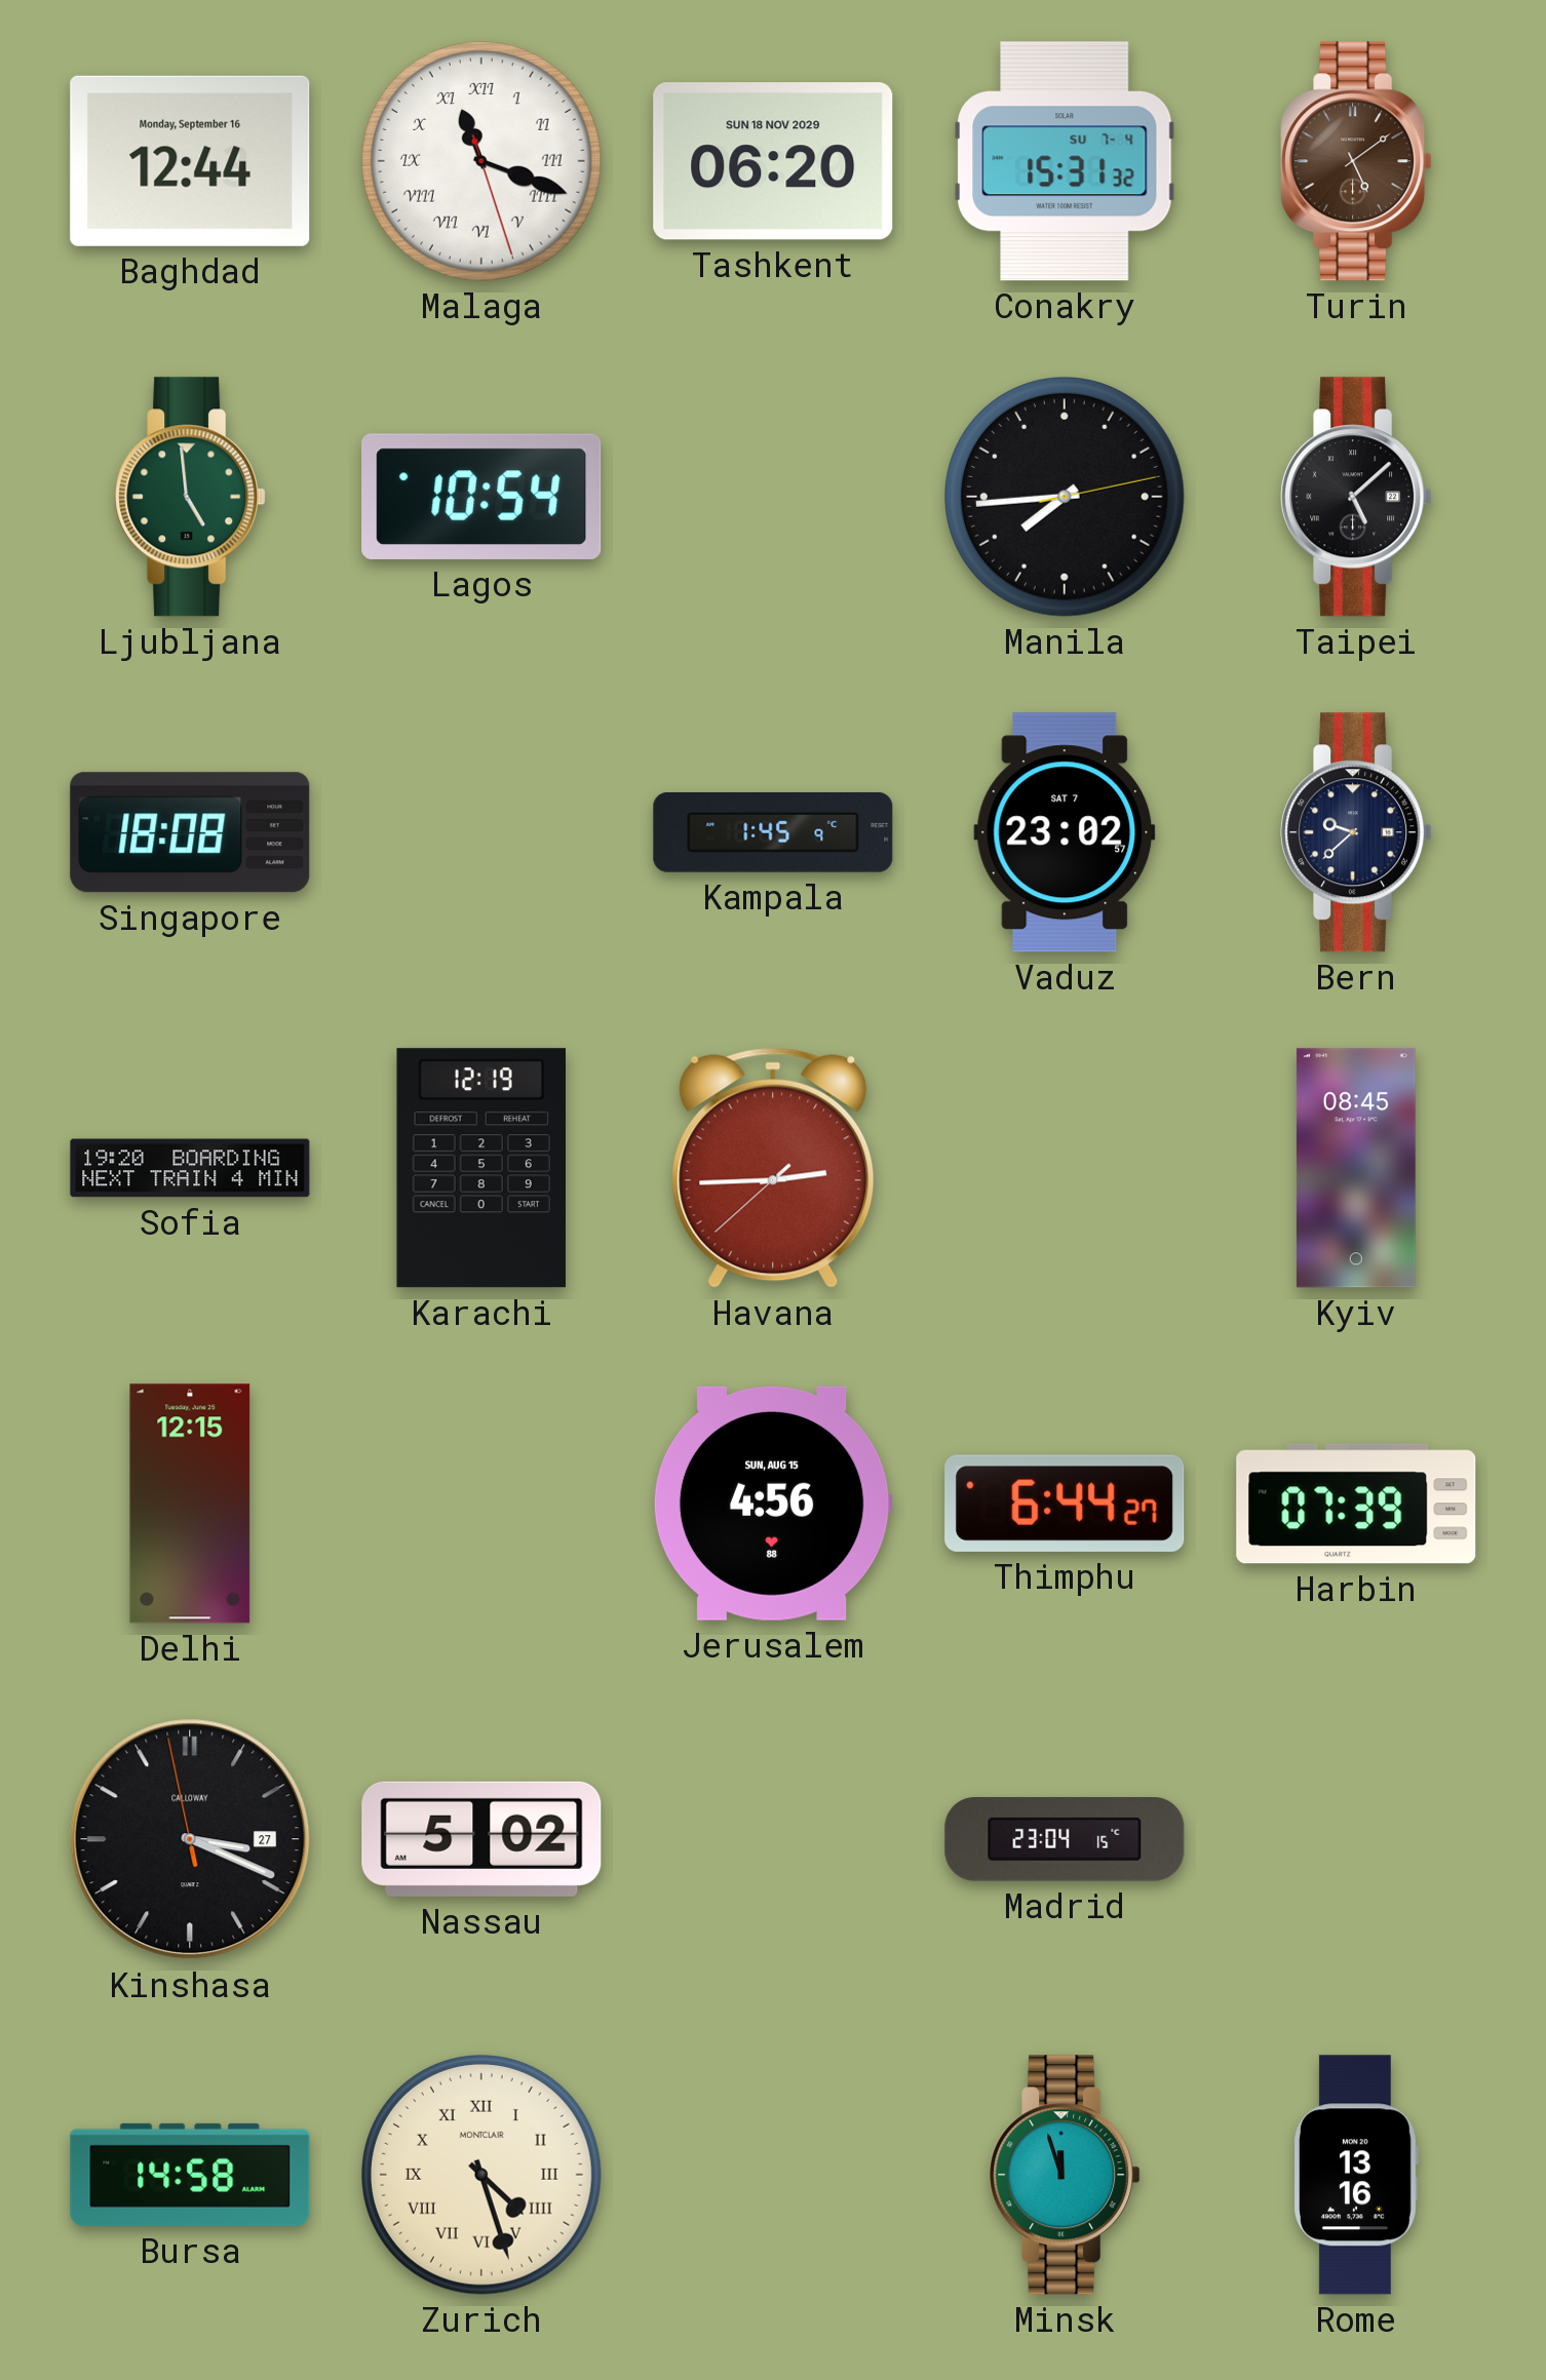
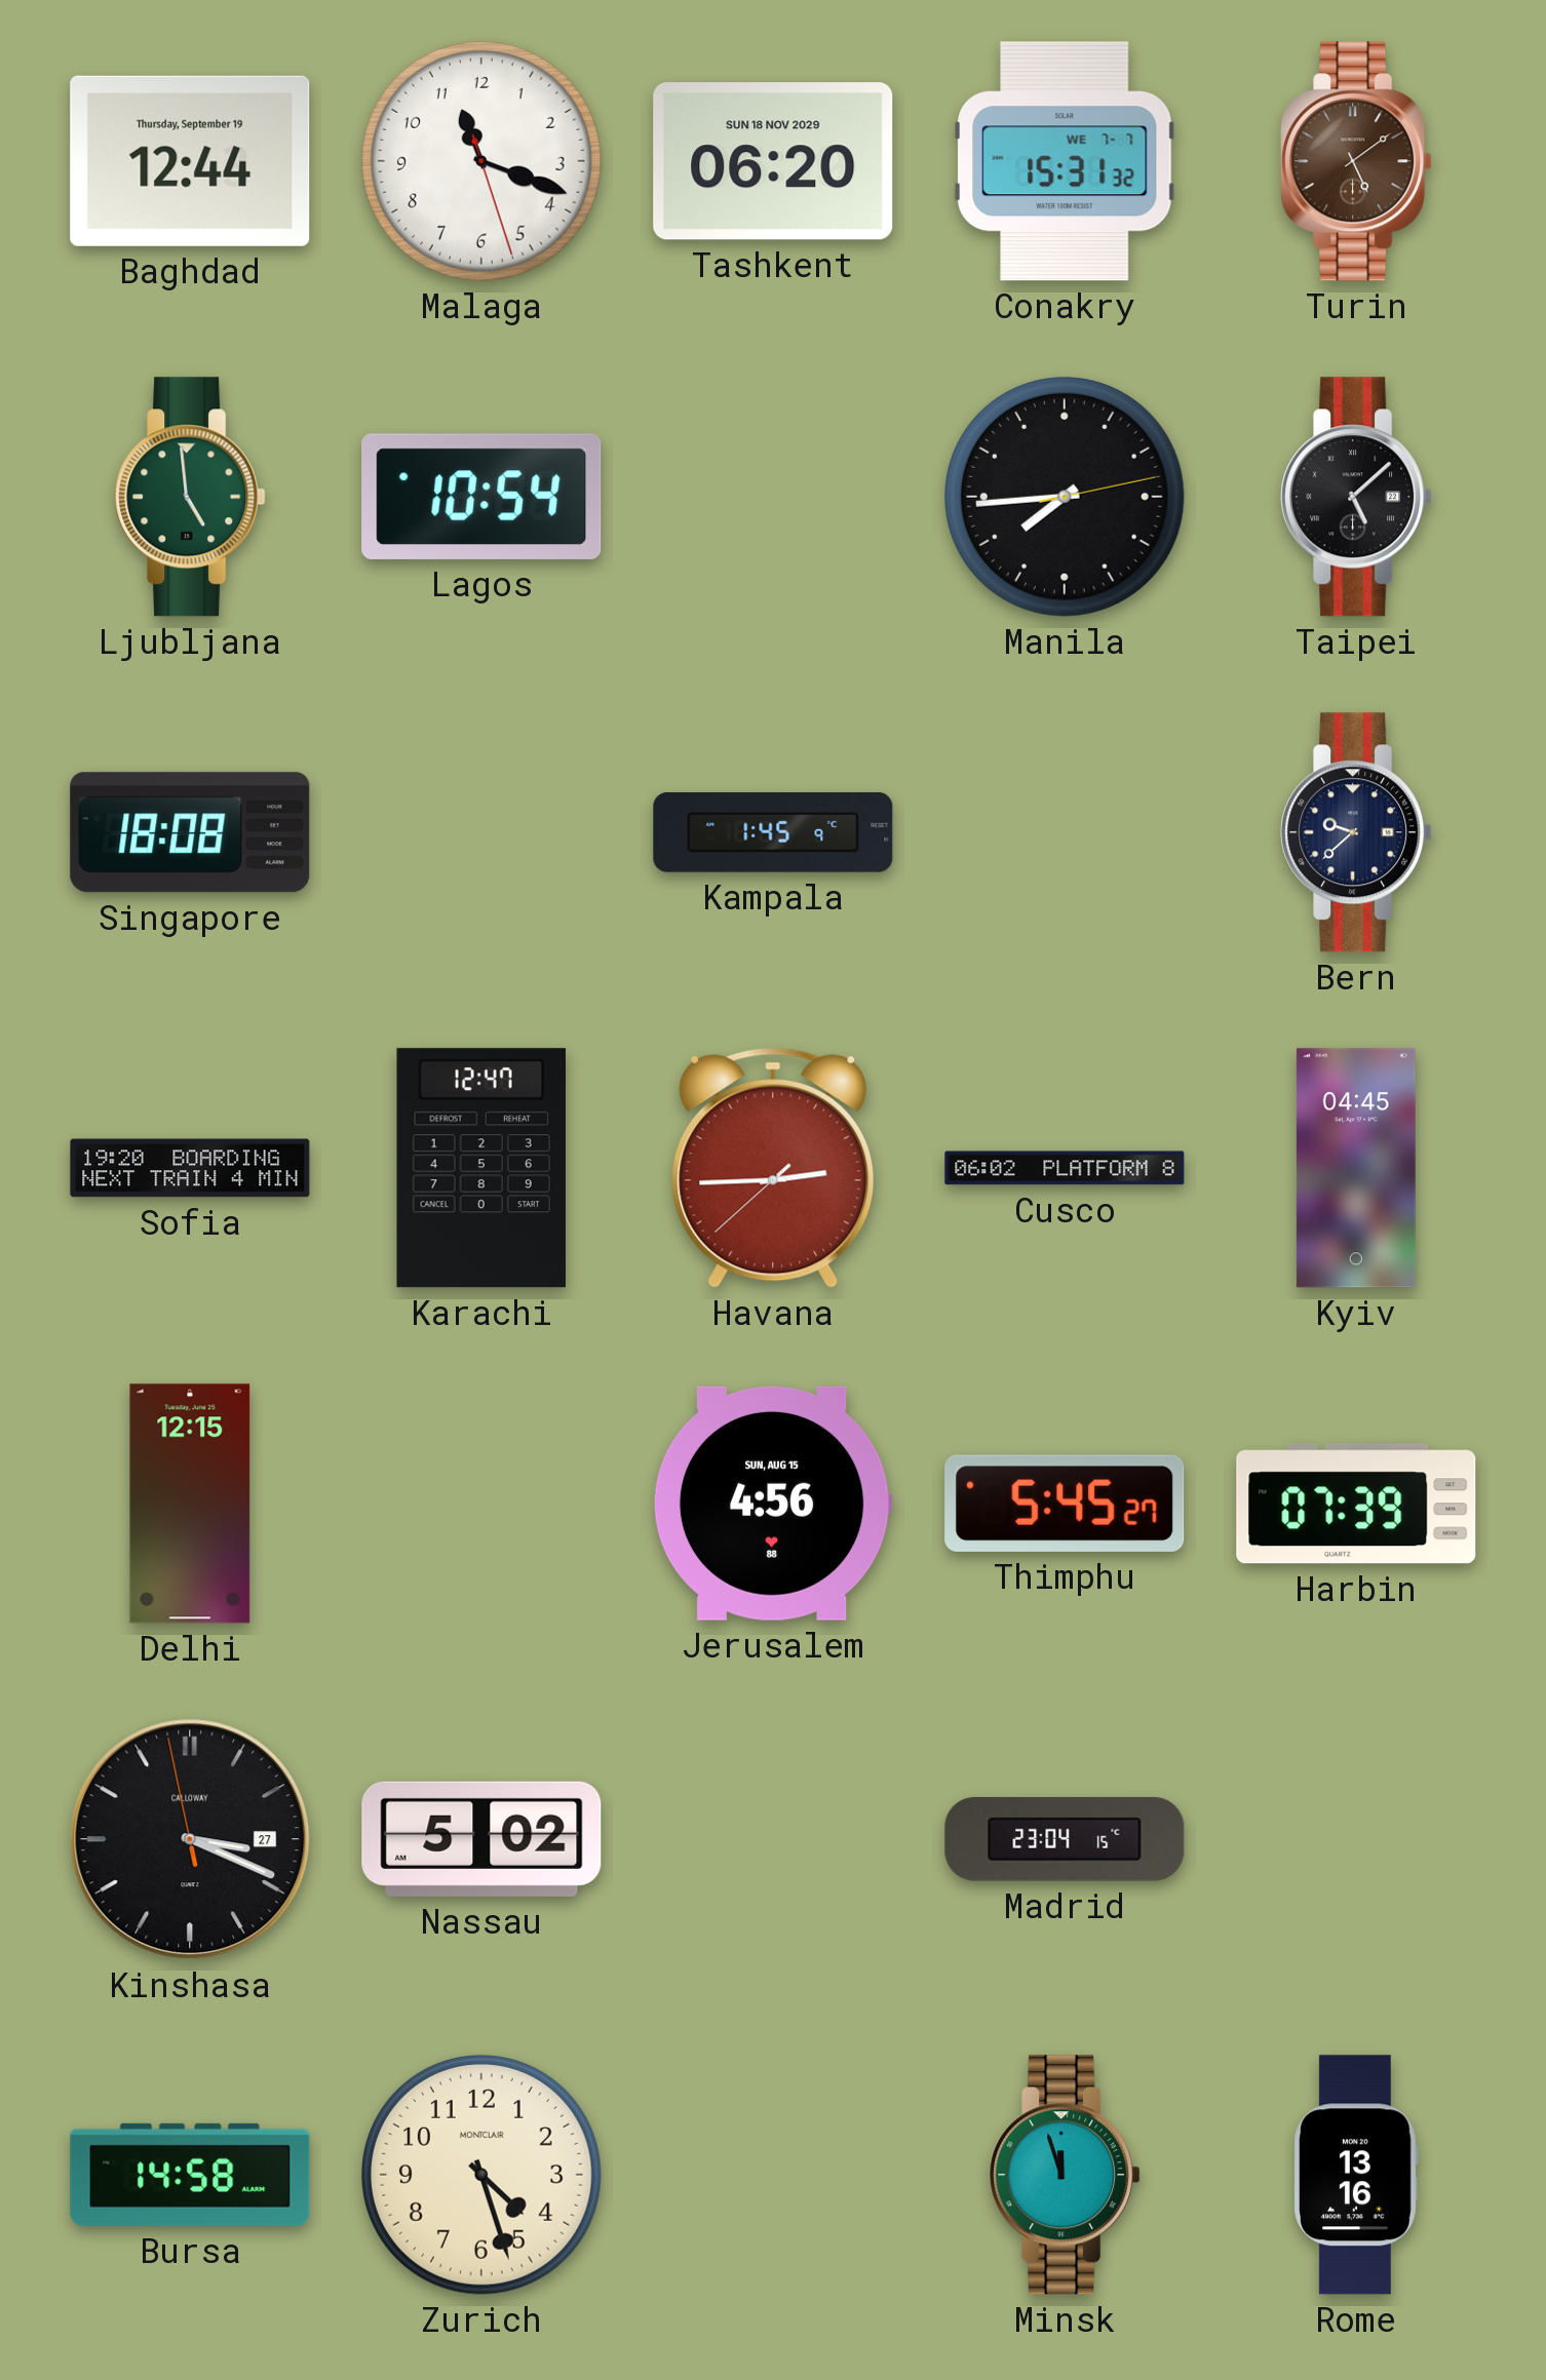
Baghdad date: Monday, September 16 -> Thursday, September 19
Malaga numerals: Roman -> Arabic
Conakry date: SU 7-4 -> WE 7-7
Vaduz: 23:02 -> none
Karachi: 12:19 -> 12:47
Cusco: none -> 06:02
Kyiv: 08:45 -> 04:45
Thimphu: 6:44 -> 5:45
Zurich numerals: Roman -> Arabic
